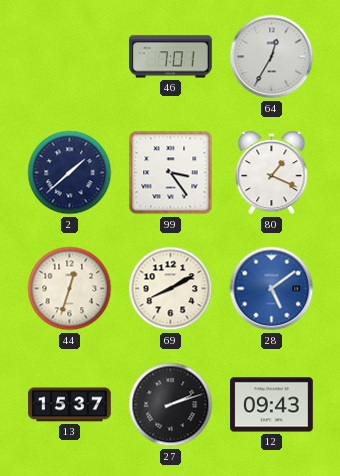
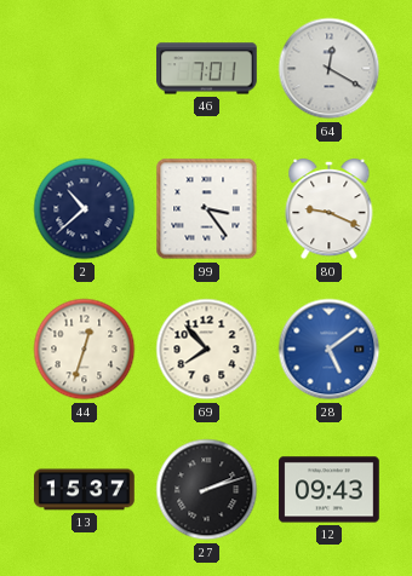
64: 12:35 -> 12:20
2: 1:38 -> 10:38
80: 1:19 -> 9:19
69: 8:10 -> 7:53
